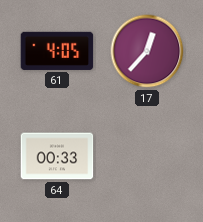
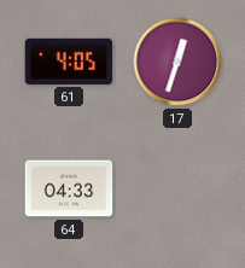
17: 12:37 -> 12:33
64: 00:33 -> 04:33
